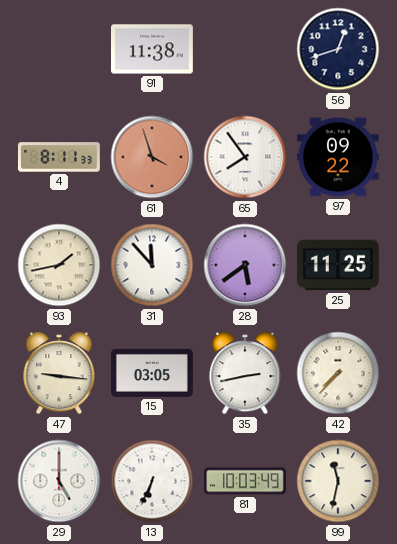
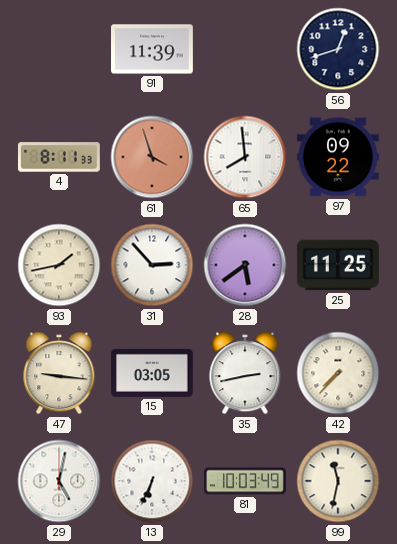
91: 11:38 -> 11:39
65: 7:54 -> 7:59
31: 11:53 -> 2:53
29: 5:00 -> 5:02
